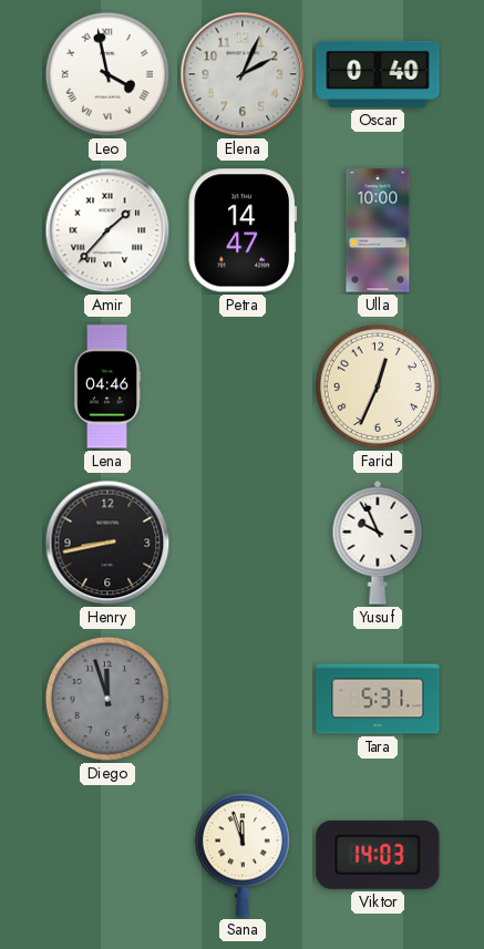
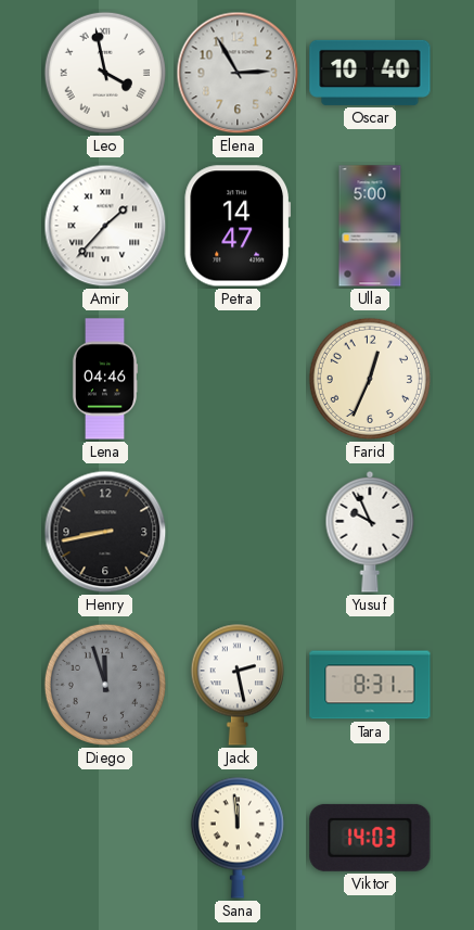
Elena: 2:04 -> 2:55
Oscar: 0:40 -> 10:40
Ulla: 10:00 -> 5:00
Jack: none -> 2:28
Tara: 5:31 -> 8:31
Sana: 11:57 -> 11:59
